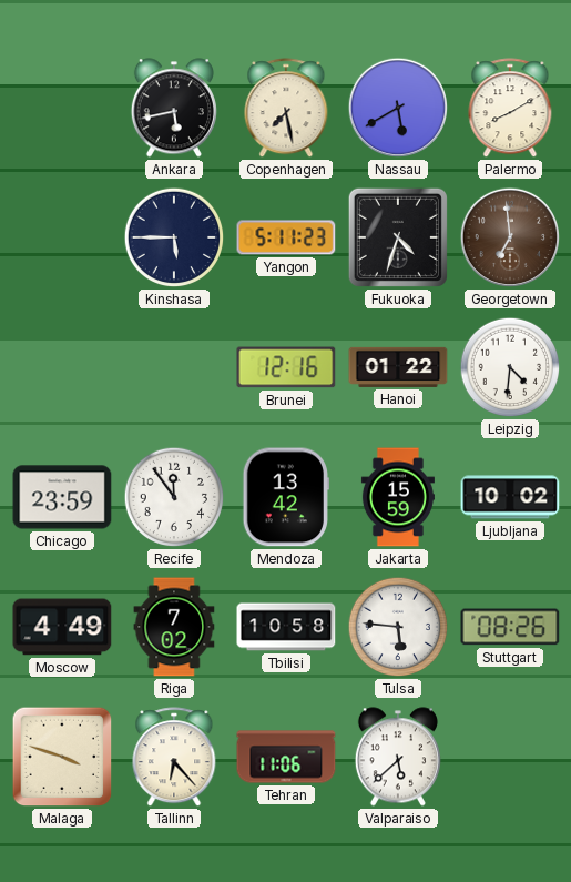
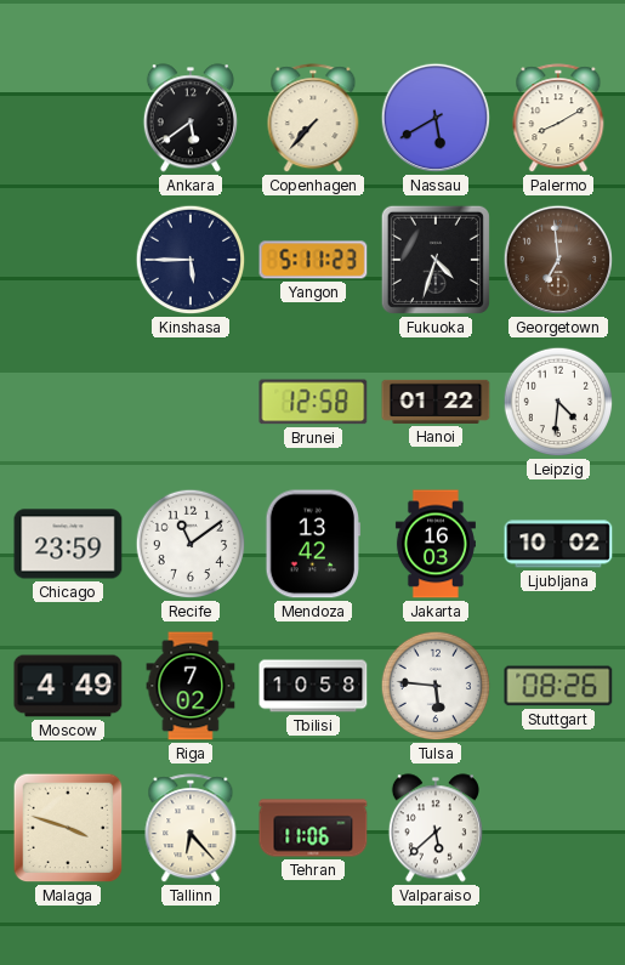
Ankara: 5:43 -> 5:39
Copenhagen: 7:28 -> 7:37
Brunei: 12:16 -> 12:58
Recife: 11:54 -> 11:09
Jakarta: 15:59 -> 16:03
